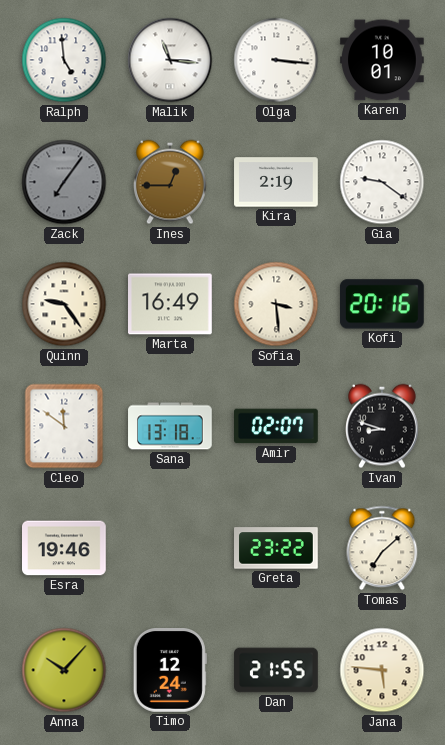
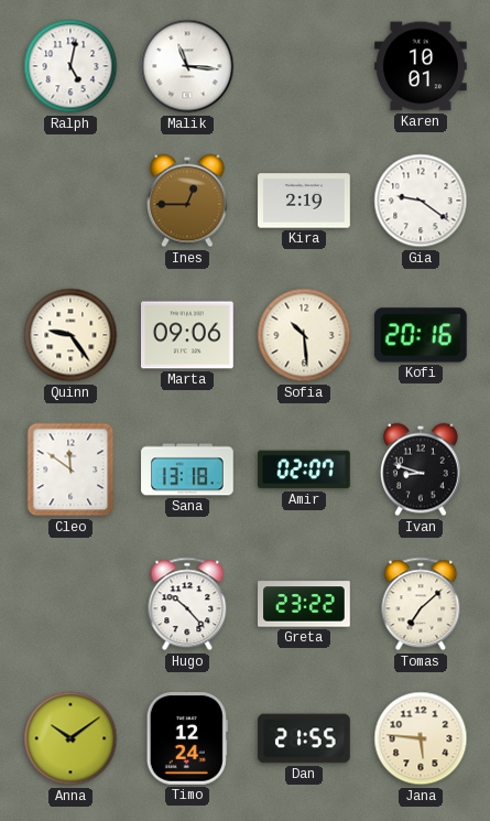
Ralph: 4:59 -> 5:02
Olga: 3:16 -> none
Zack: 7:06 -> none
Marta: 16:49 -> 09:06
Sofia: 3:29 -> 10:29
Esra: 19:46 -> none
Hugo: none -> 10:23
Anna: 10:07 -> 10:09
